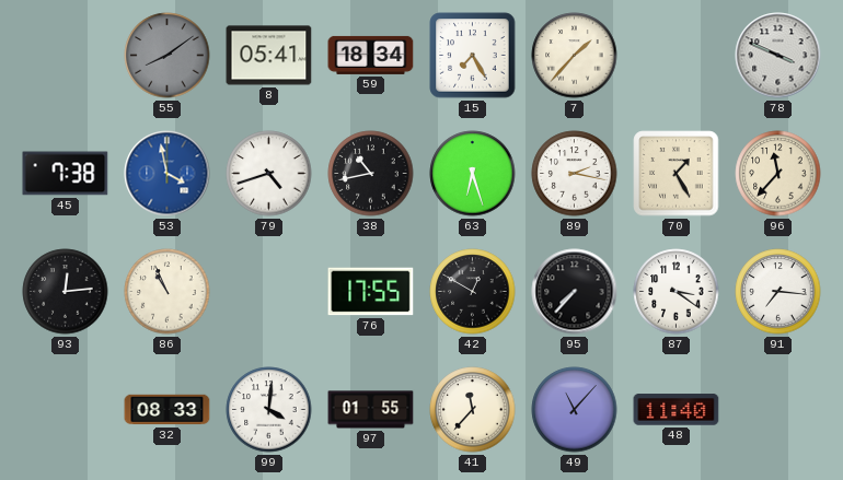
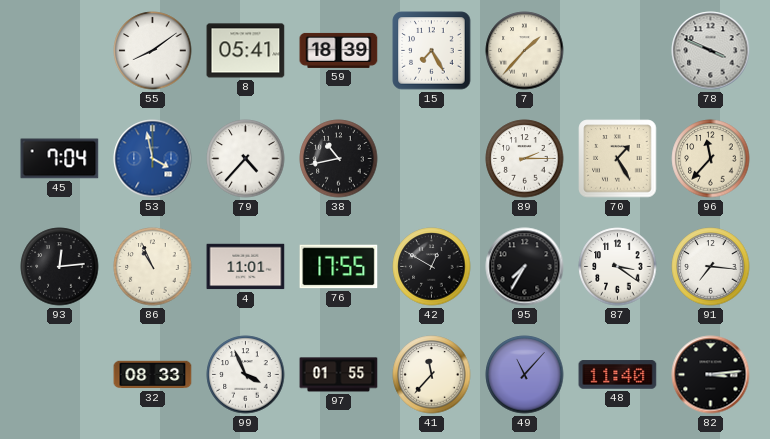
55 dial: grey -> white
59: 18:34 -> 18:39
45: 7:38 -> 7:04
79: 4:42 -> 4:37
63: 6:27 -> none
89: 2:17 -> 2:15
4: none -> 11:01
95: 7:37 -> 7:35
99: 4:01 -> 3:56
82: none -> 3:14
